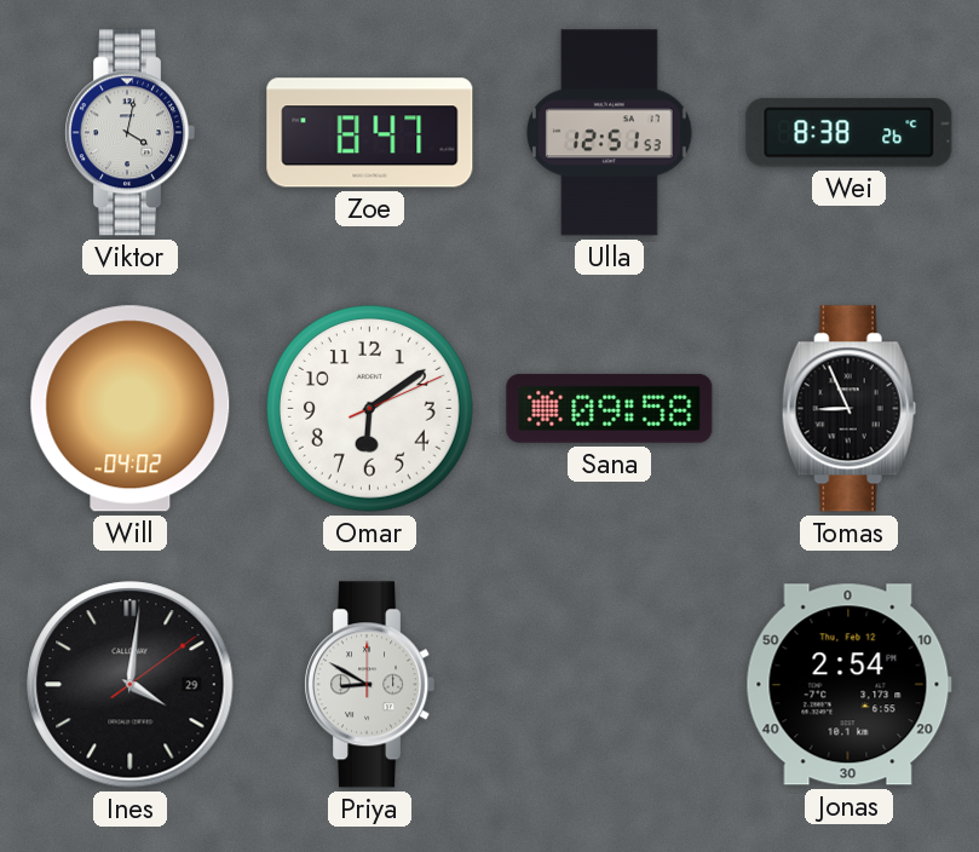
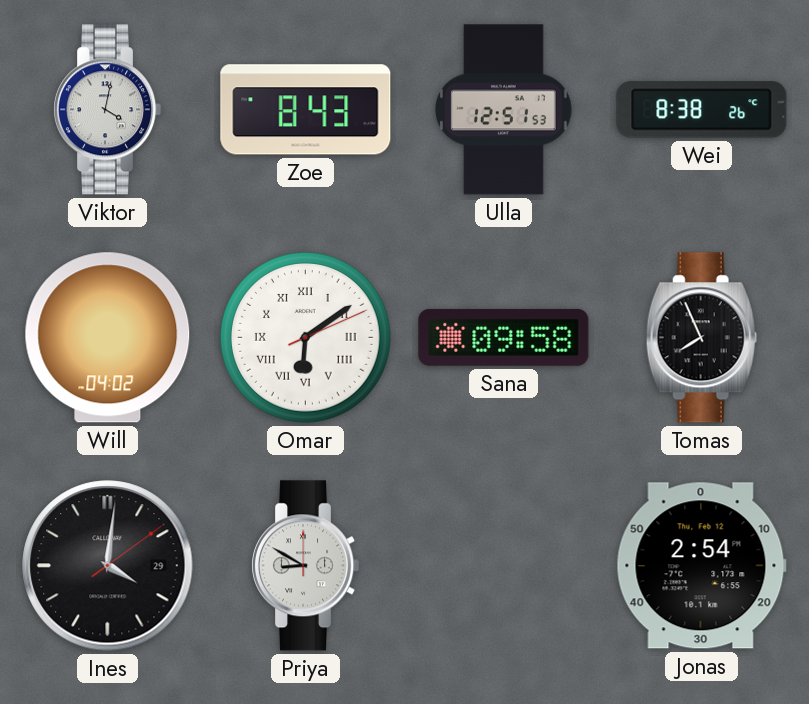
Zoe: 8:47 -> 8:43
Omar numerals: Arabic -> Roman
Tomas: 8:56 -> 7:56
